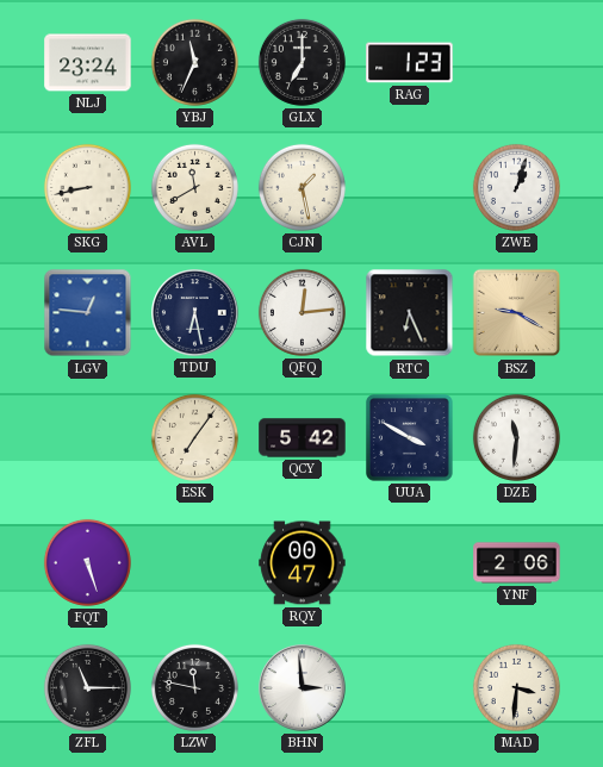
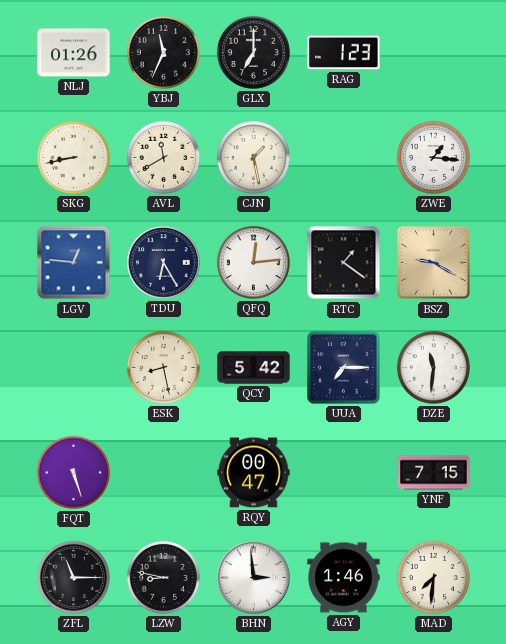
NLJ: 23:24 -> 01:26
ZWE: 1:03 -> 1:16
TDU: 6:28 -> 6:25
RTC: 6:26 -> 1:21
ESK: 7:06 -> 8:28
UUA: 3:50 -> 7:15
YNF: 2:06 -> 7:15
LZW: 11:47 -> 8:47
AGY: none -> 1:46
MAD: 3:31 -> 7:31
